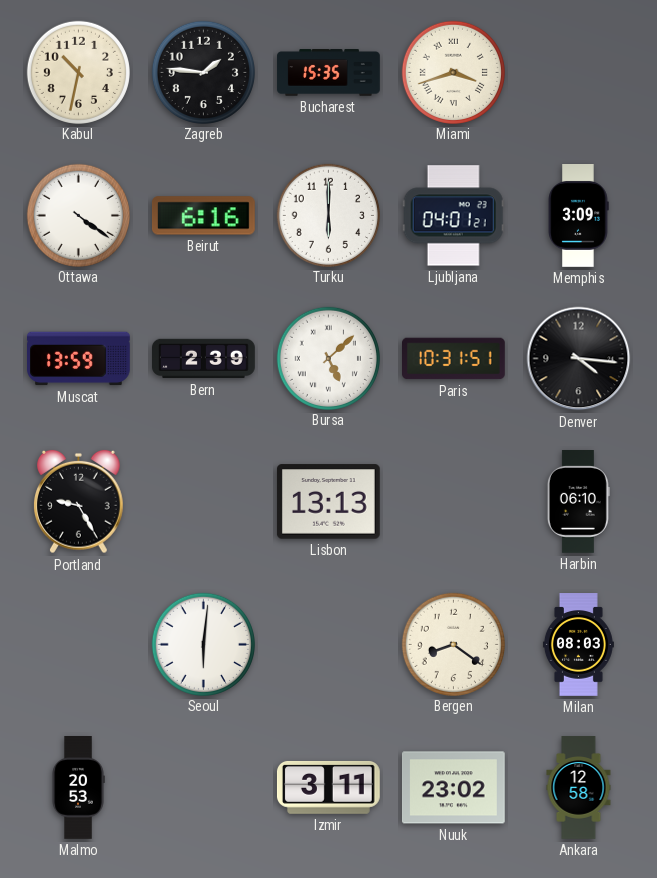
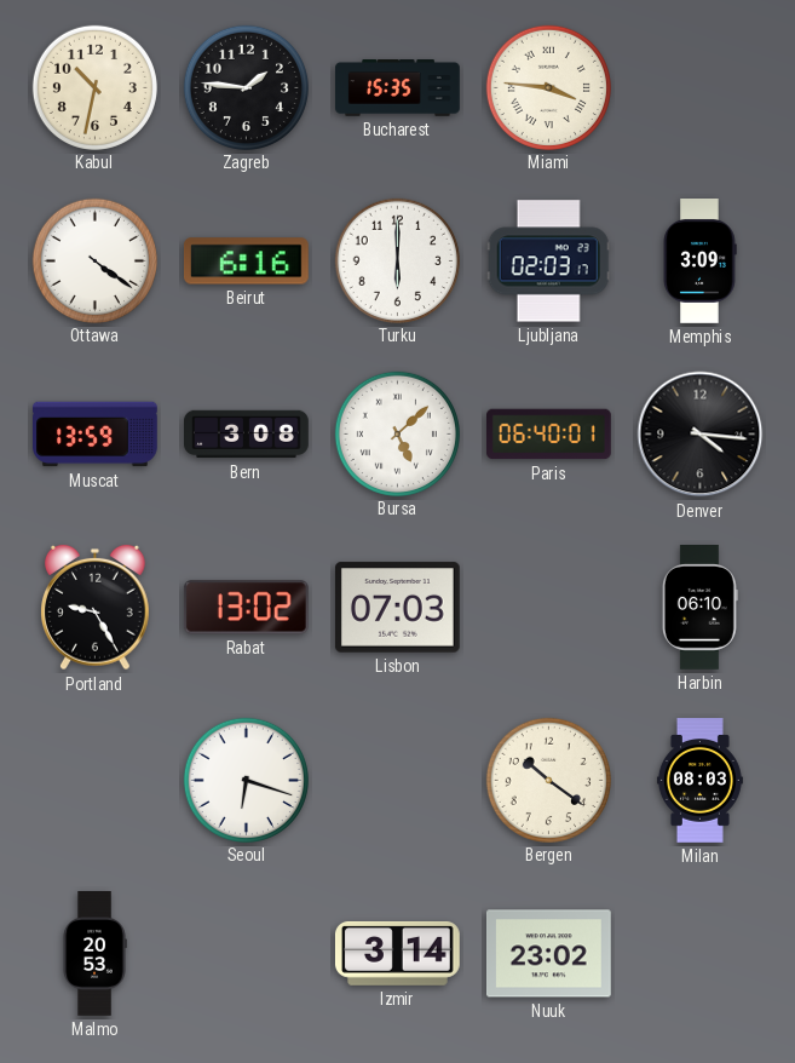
Miami: 3:42 -> 3:46
Ljubljana: 04:01 -> 02:03
Bern: 2:39 -> 3:08
Paris: 10:31 -> 06:40
Rabat: none -> 13:02
Lisbon: 13:13 -> 07:03
Seoul: 6:01 -> 6:18
Bergen: 8:21 -> 10:21
Izmir: 3:11 -> 3:14
Ankara: 12:58 -> none
